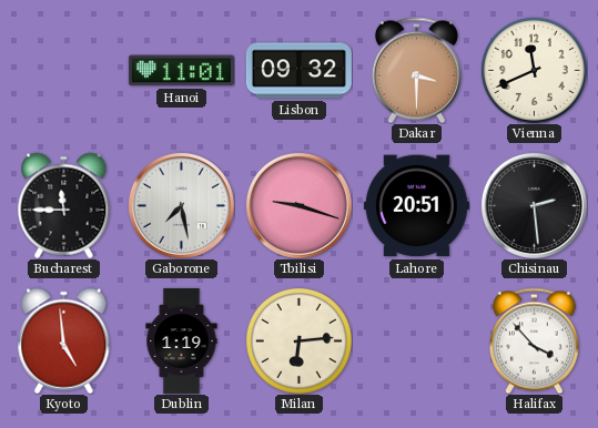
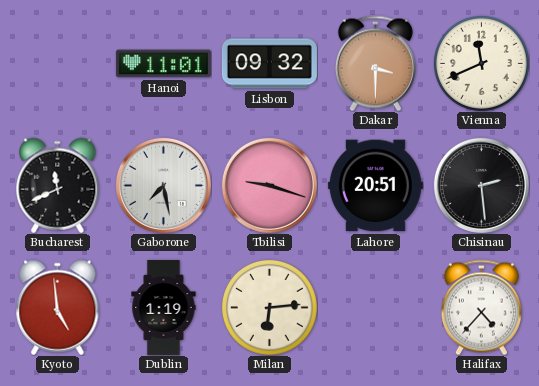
Bucharest: 11:45 -> 11:41
Halifax: 3:53 -> 4:37
